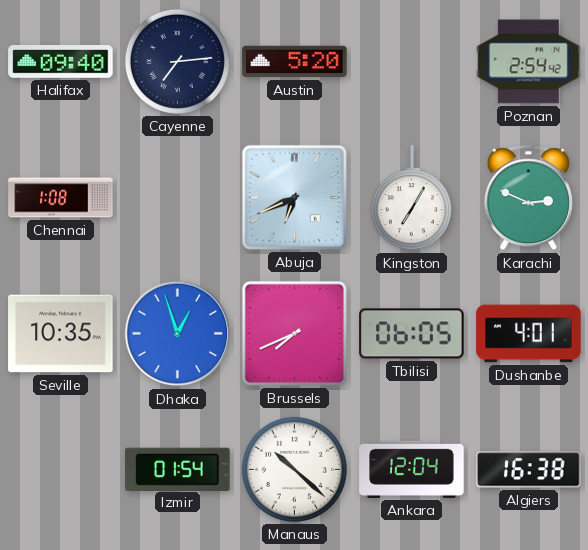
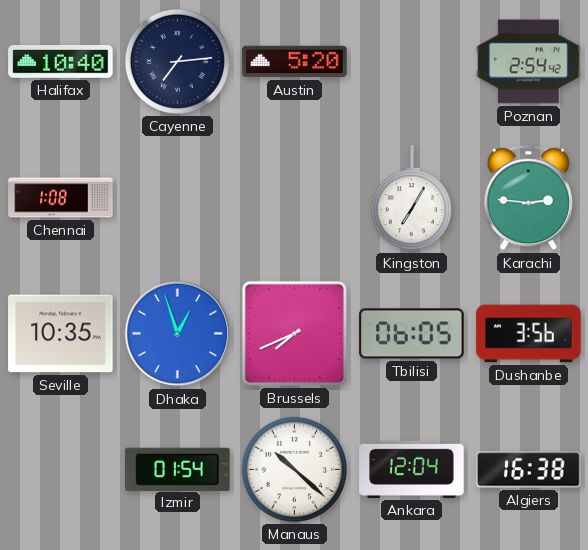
Halifax: 09:40 -> 10:40
Abuja: 6:41 -> none
Karachi: 2:49 -> 2:46
Dushanbe: 4:01 -> 3:56
